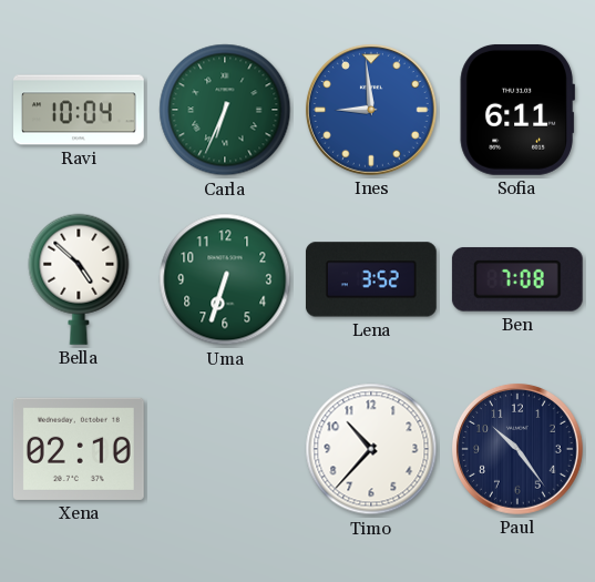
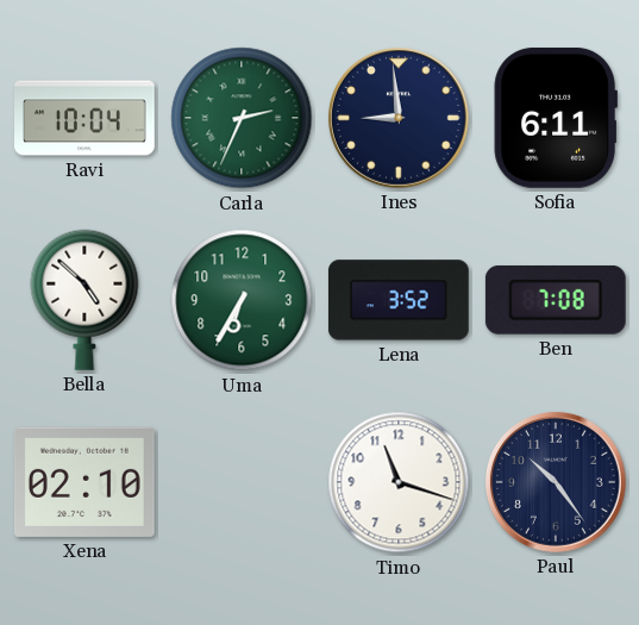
Carla: 6:34 -> 2:34
Ines dial: blue -> navy
Uma: 6:33 -> 6:35
Timo: 10:37 -> 11:18
